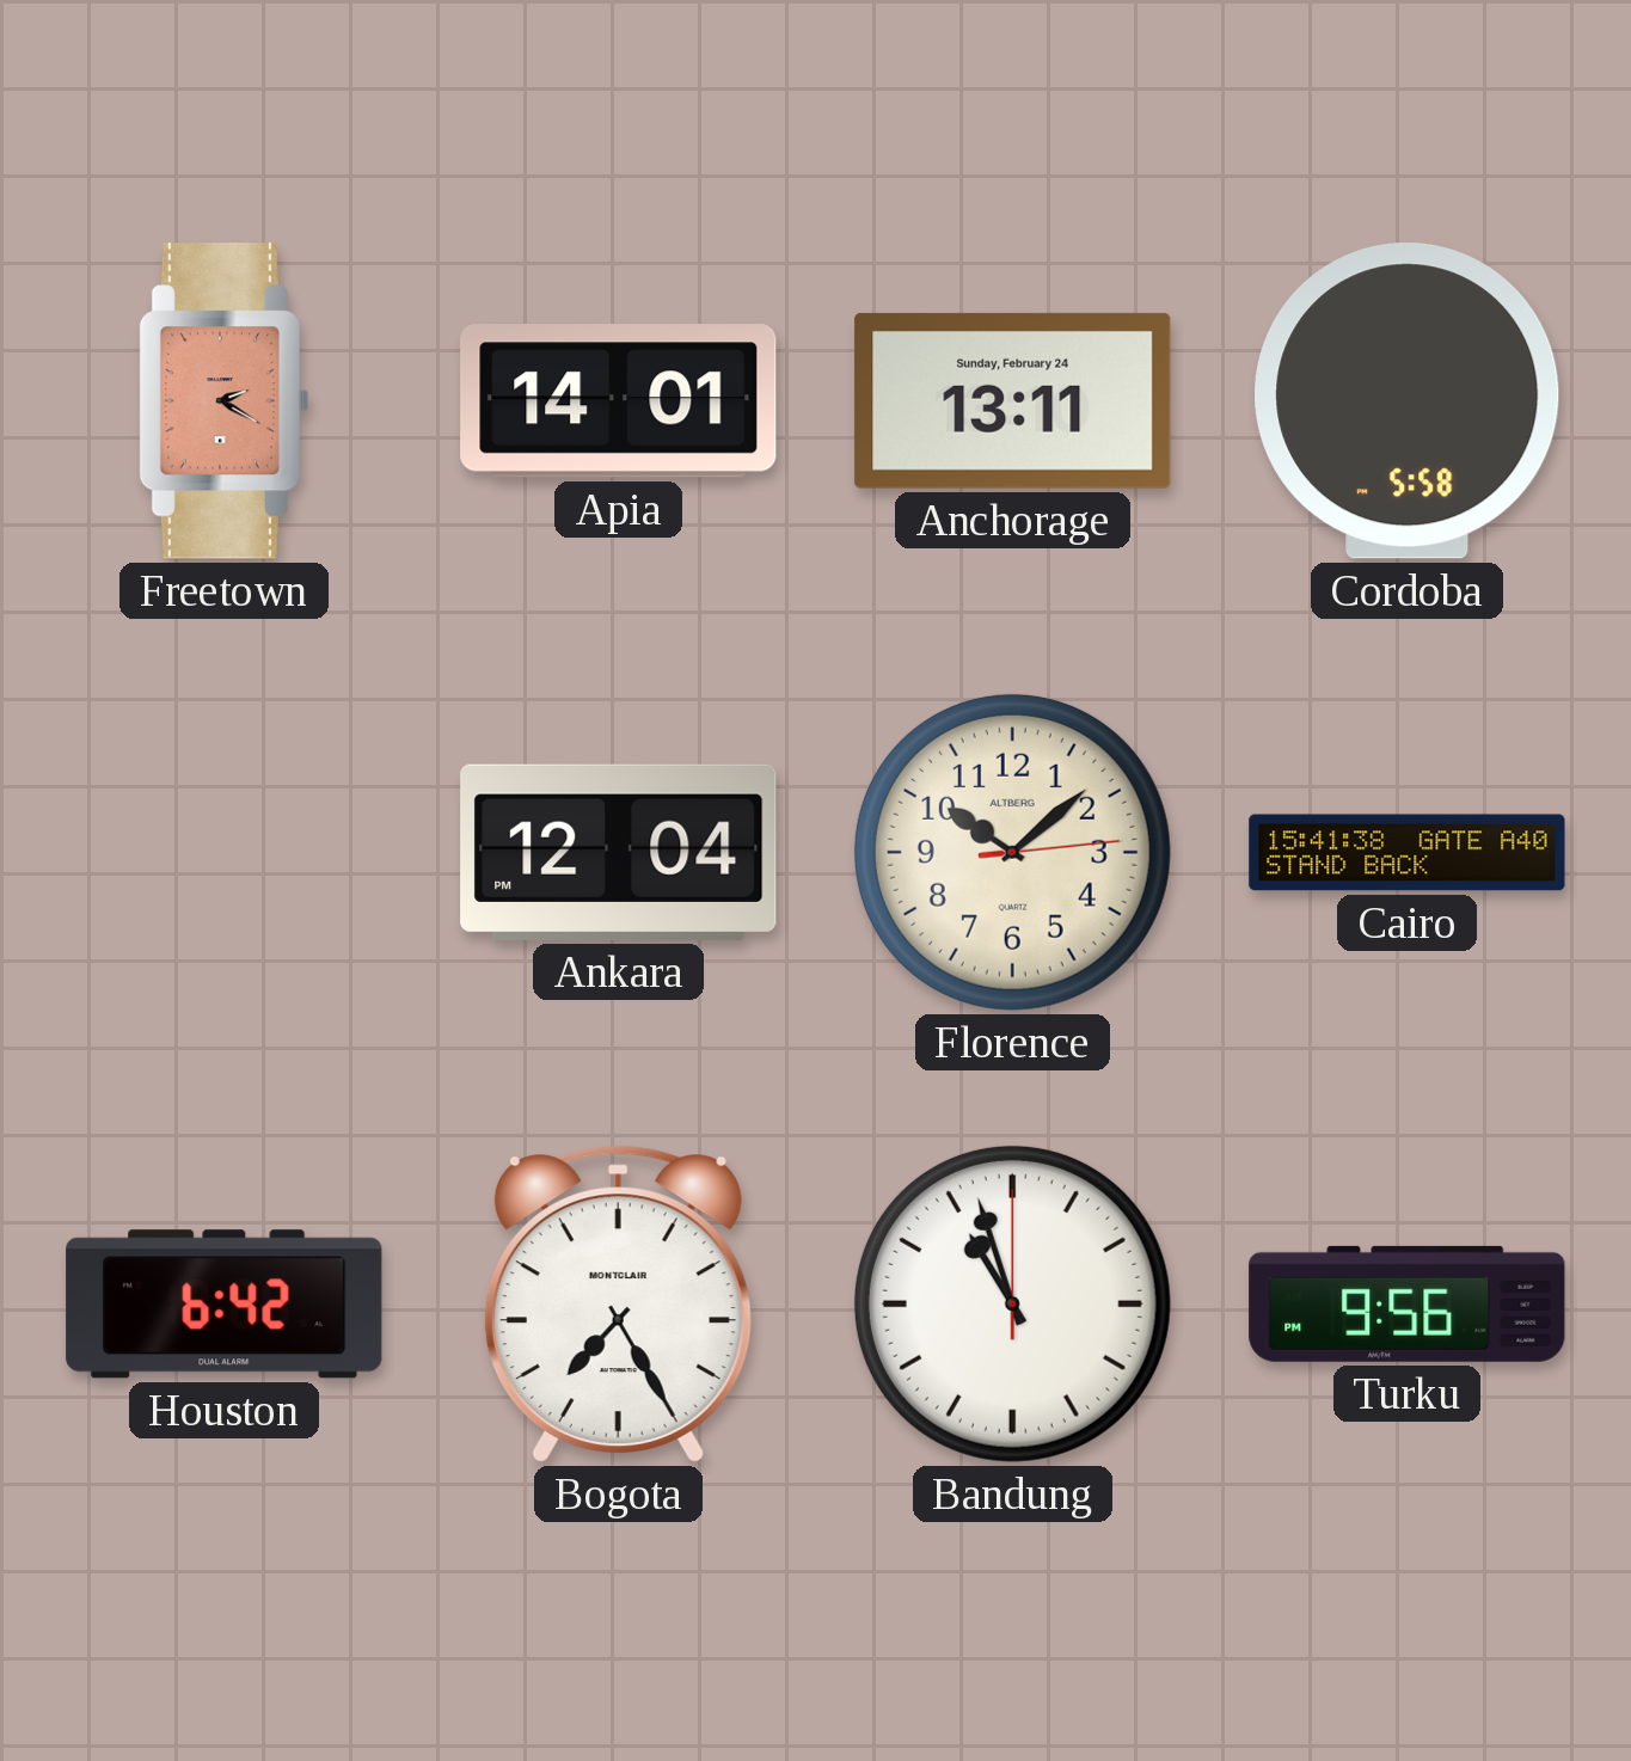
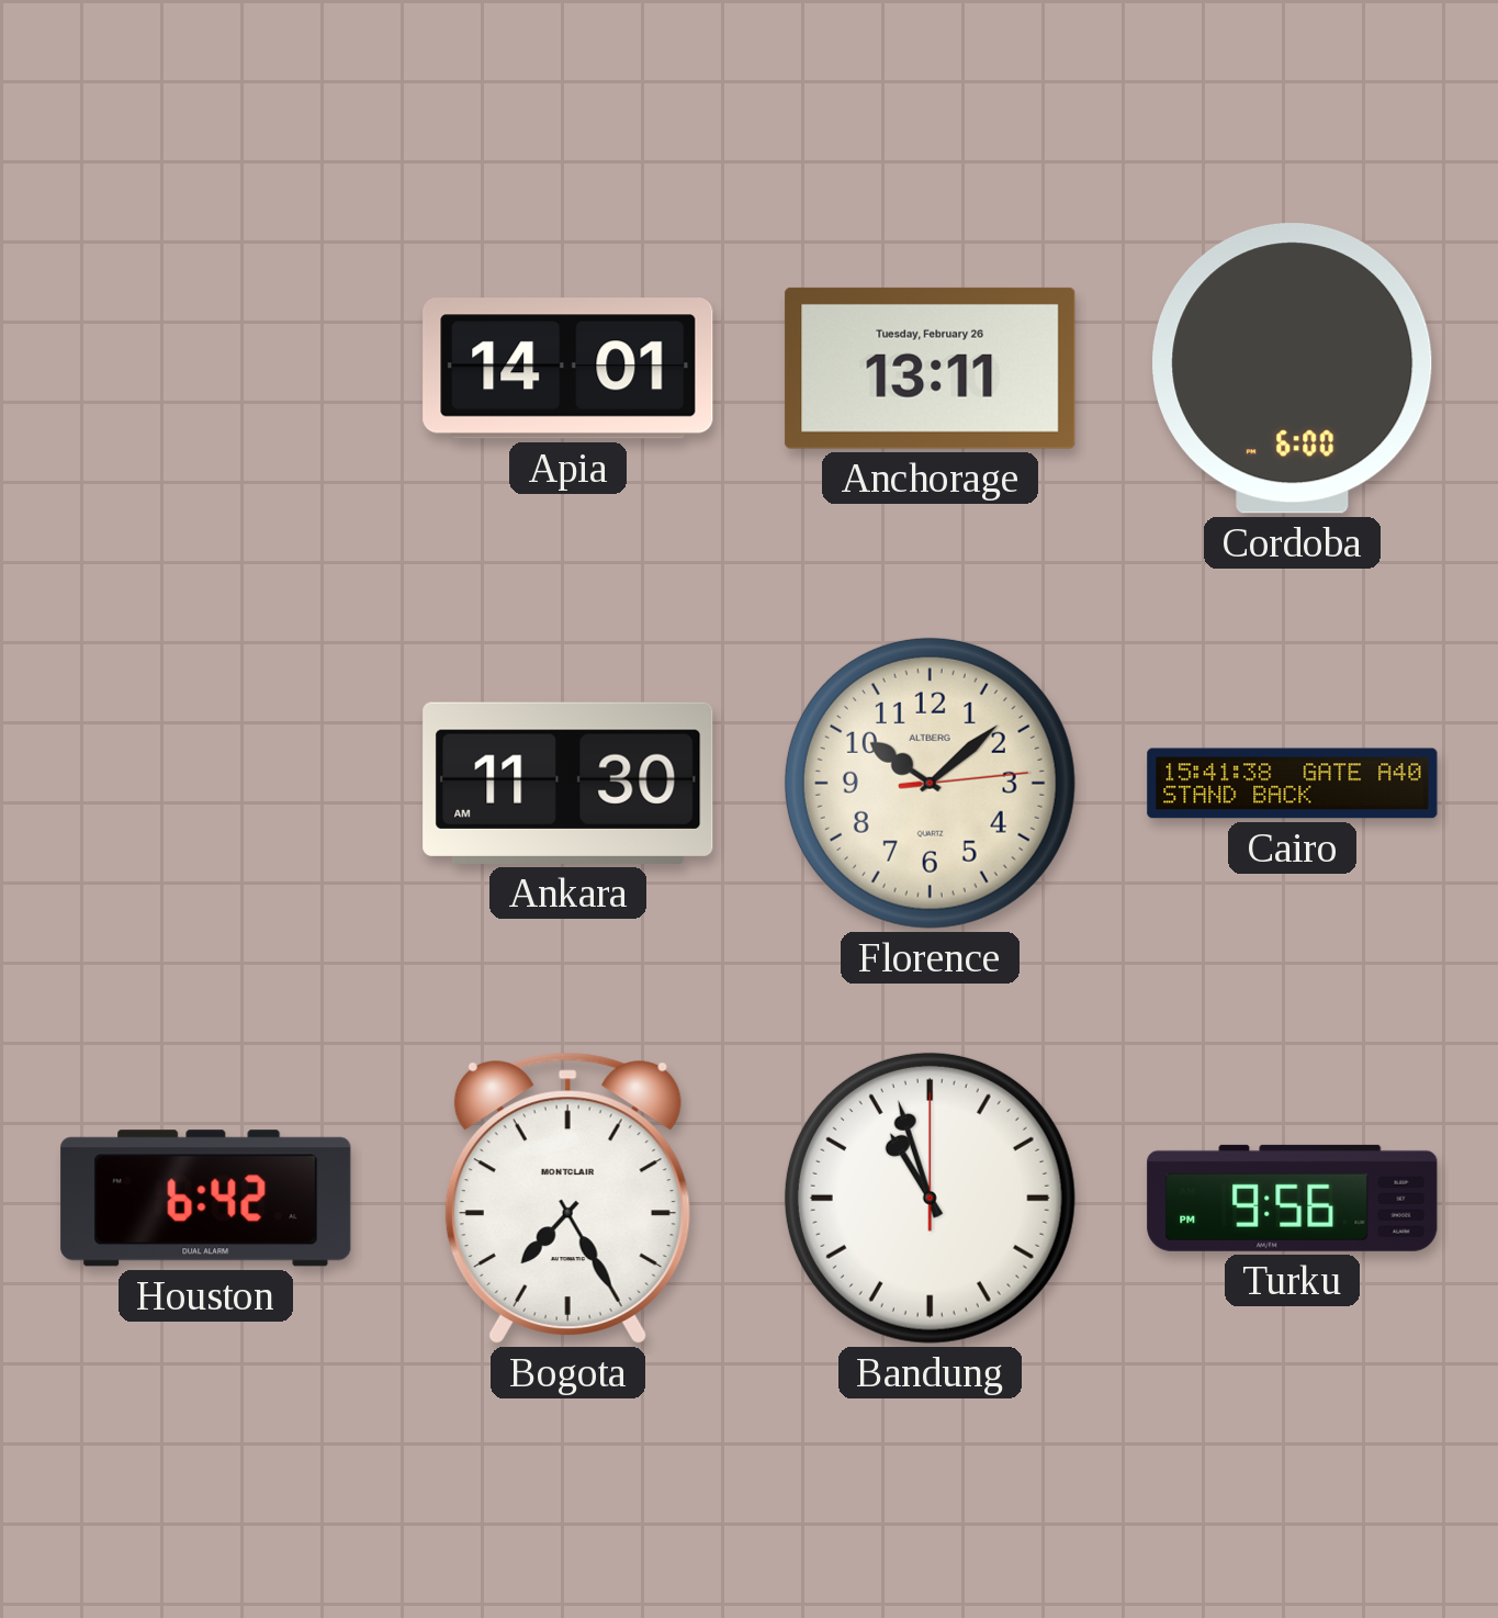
Freetown: 2:20 -> none
Anchorage date: Sunday, February 24 -> Tuesday, February 26
Cordoba: 5:58 -> 6:00
Ankara: 12:04 -> 11:30
